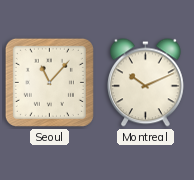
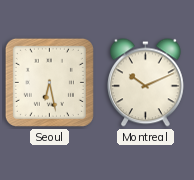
Seoul: 11:07 -> 6:28
